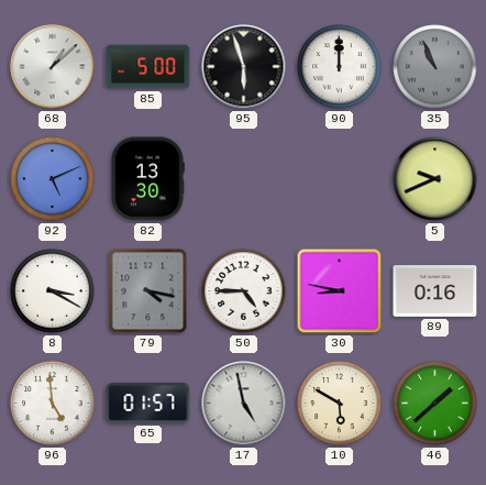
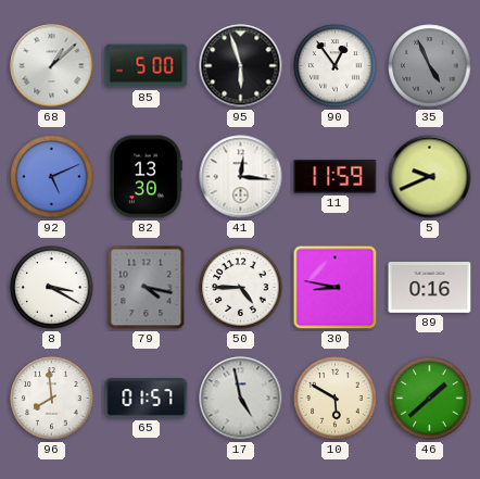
90: 12:00 -> 12:54
35: 10:56 -> 4:56
41: none -> 12:16
11: none -> 11:59
96: 4:59 -> 7:59
